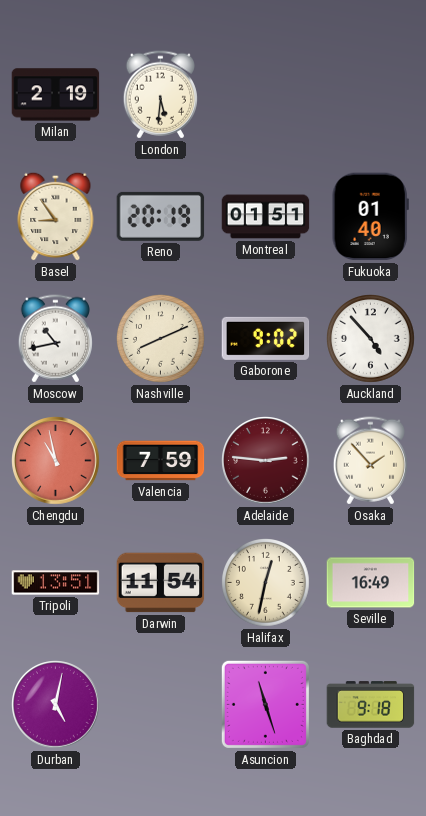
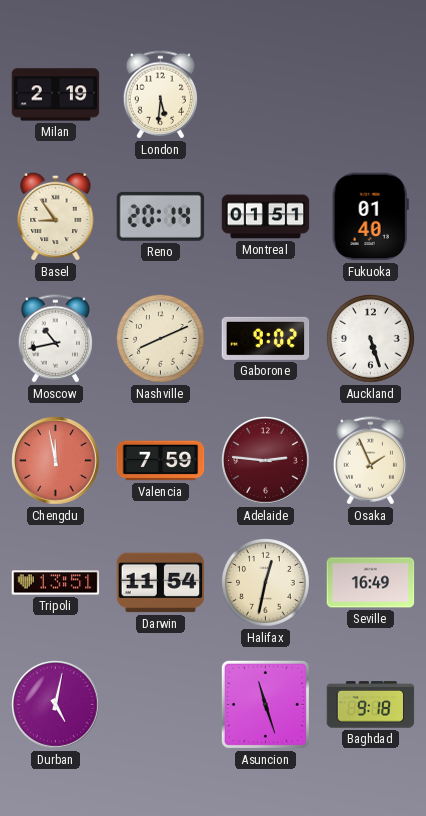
Reno: 20:19 -> 20:14
Auckland: 4:53 -> 5:27
Chengdu: 10:58 -> 11:58
Osaka: 1:53 -> 1:56
